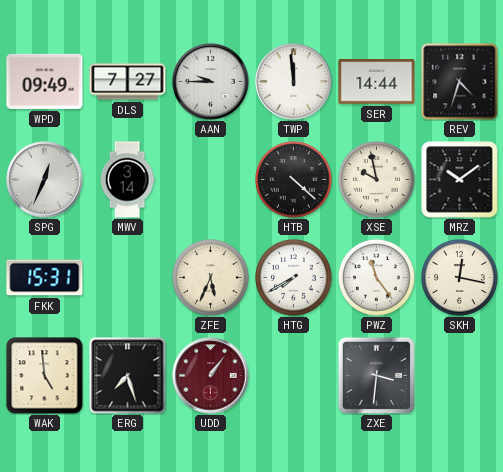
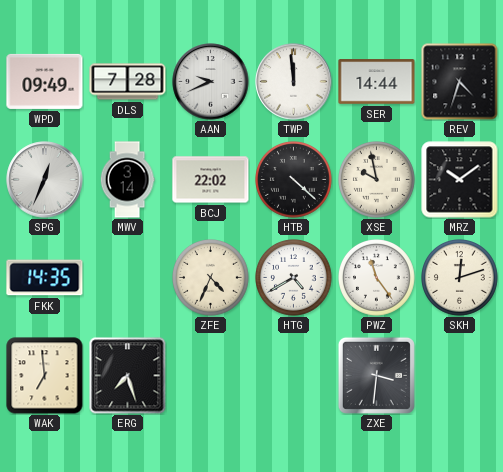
DLS: 7:27 -> 7:28
AAN: 9:45 -> 9:41
BCJ: none -> 22:02
FKK: 15:31 -> 14:35
ZFE: 5:34 -> 4:34
HTG: 7:40 -> 4:40
SKH: 12:17 -> 12:12
WAK: 4:59 -> 6:59
UDD: 1:06 -> none
